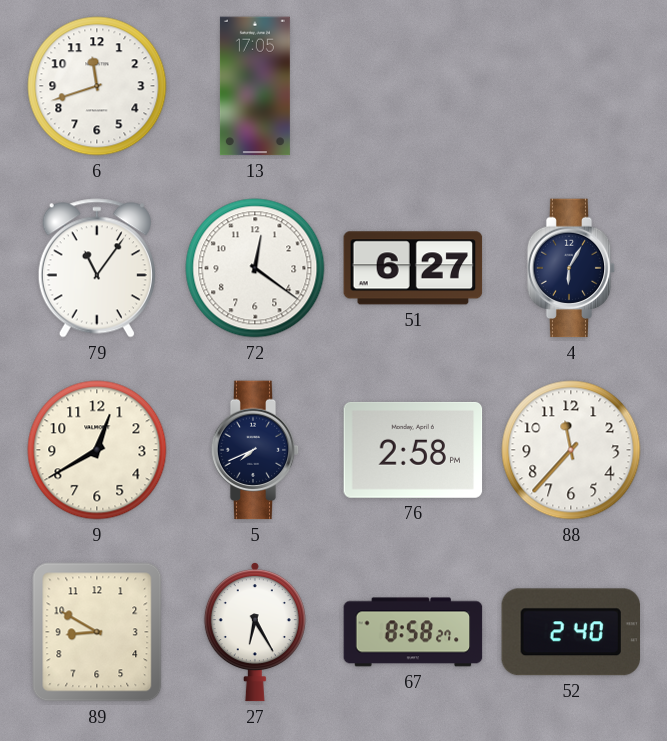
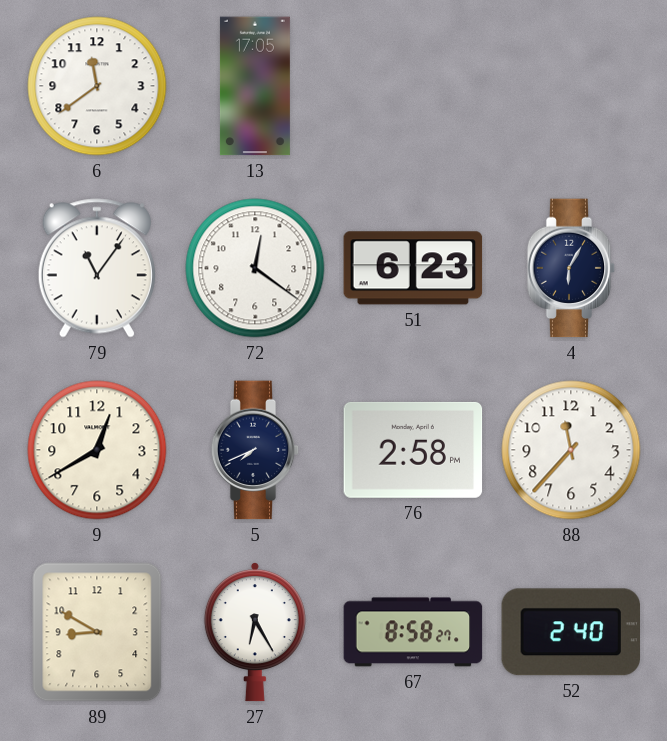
6: 11:42 -> 11:39
51: 6:27 -> 6:23
